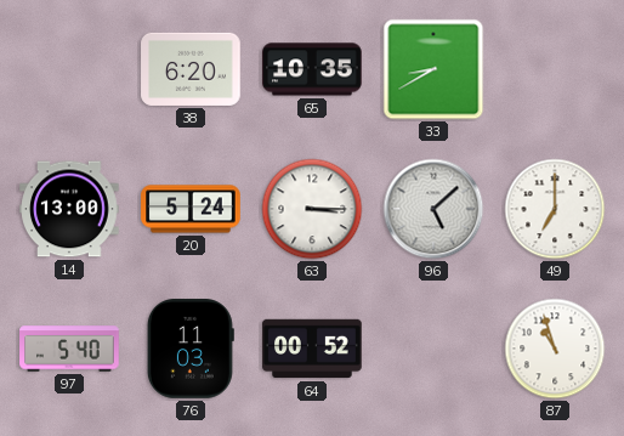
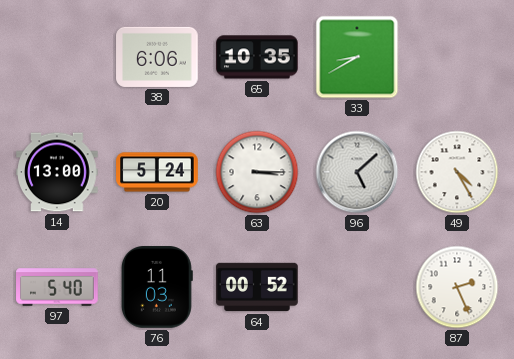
38: 6:20 -> 6:06
49: 7:00 -> 4:25
87: 10:57 -> 2:26
